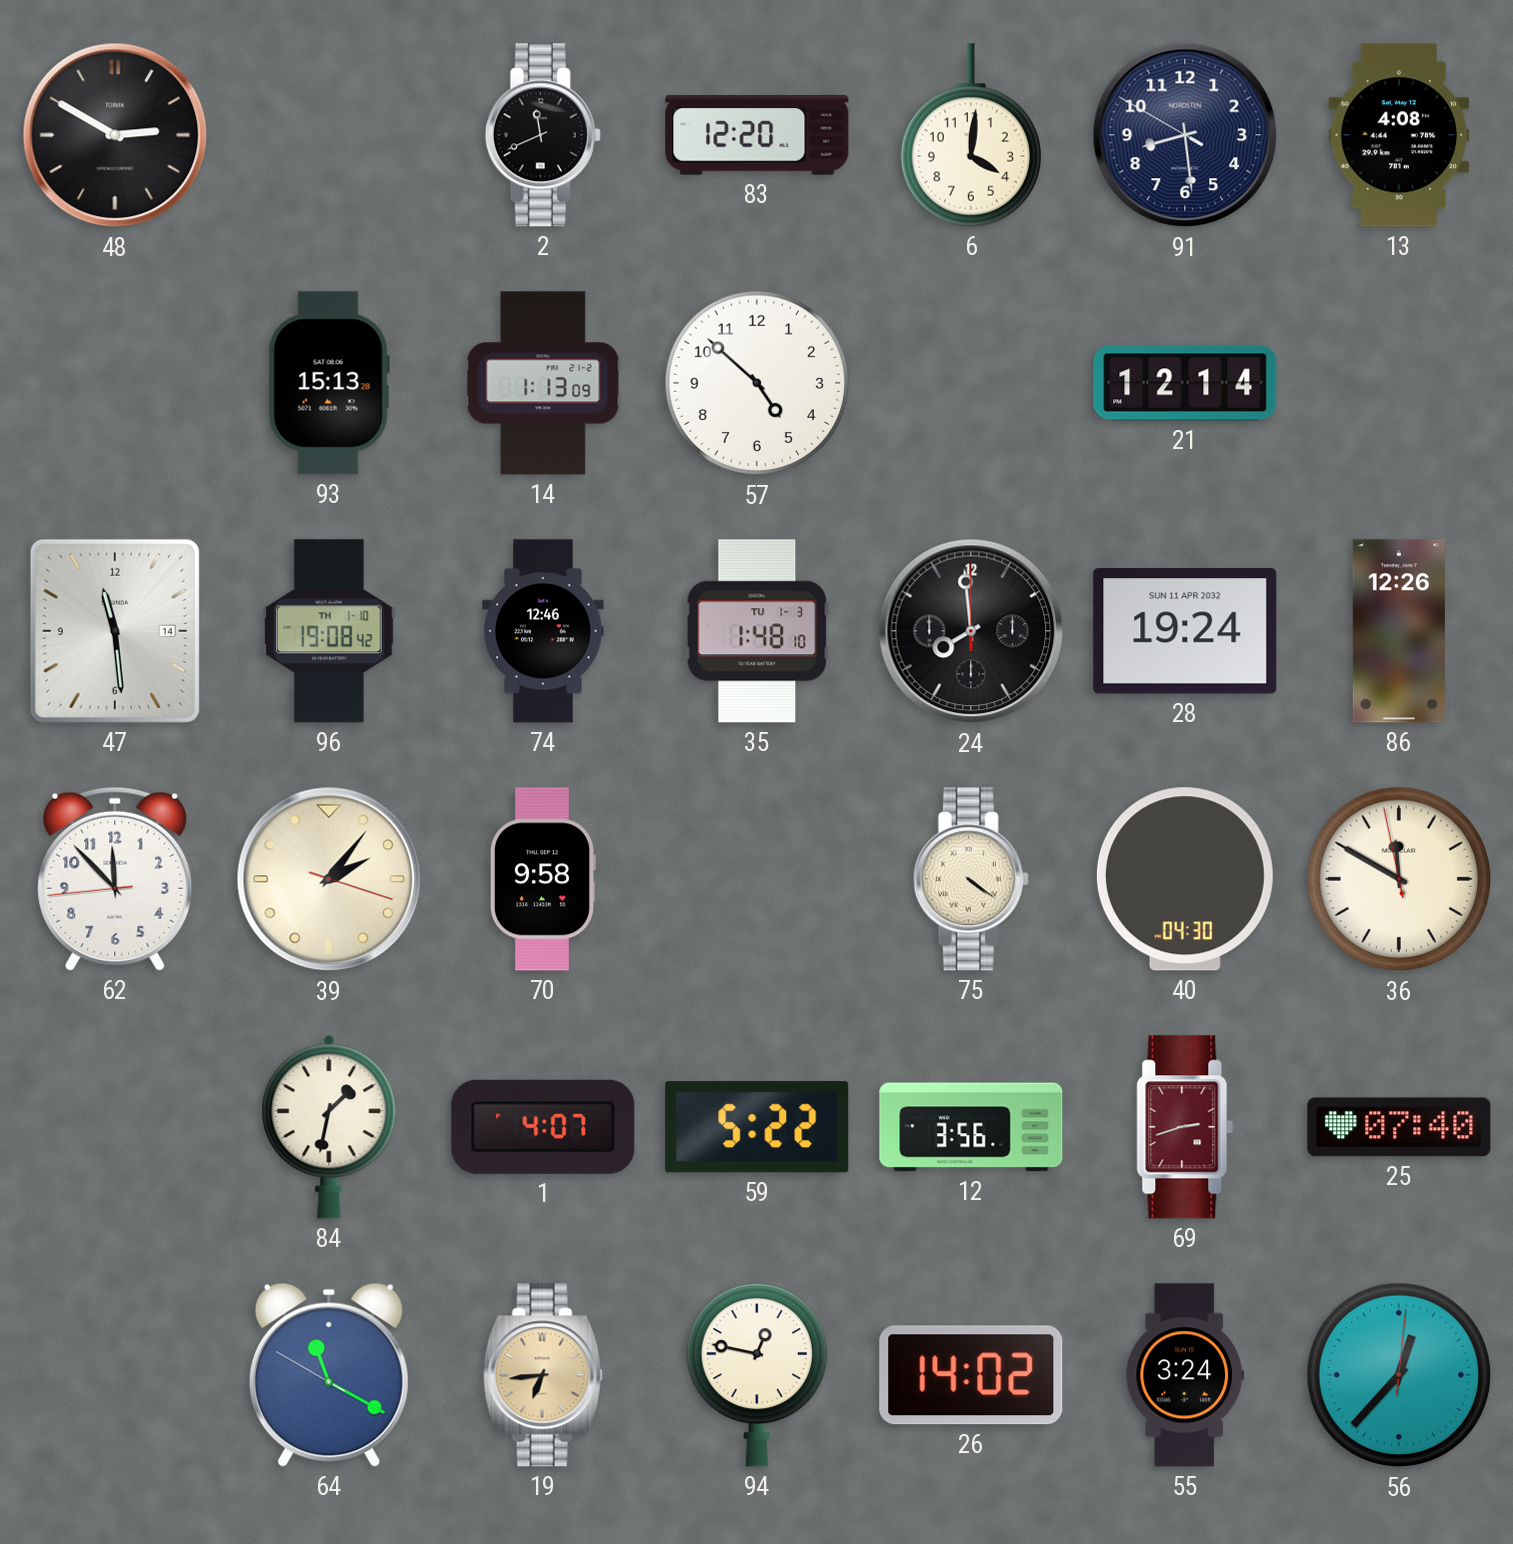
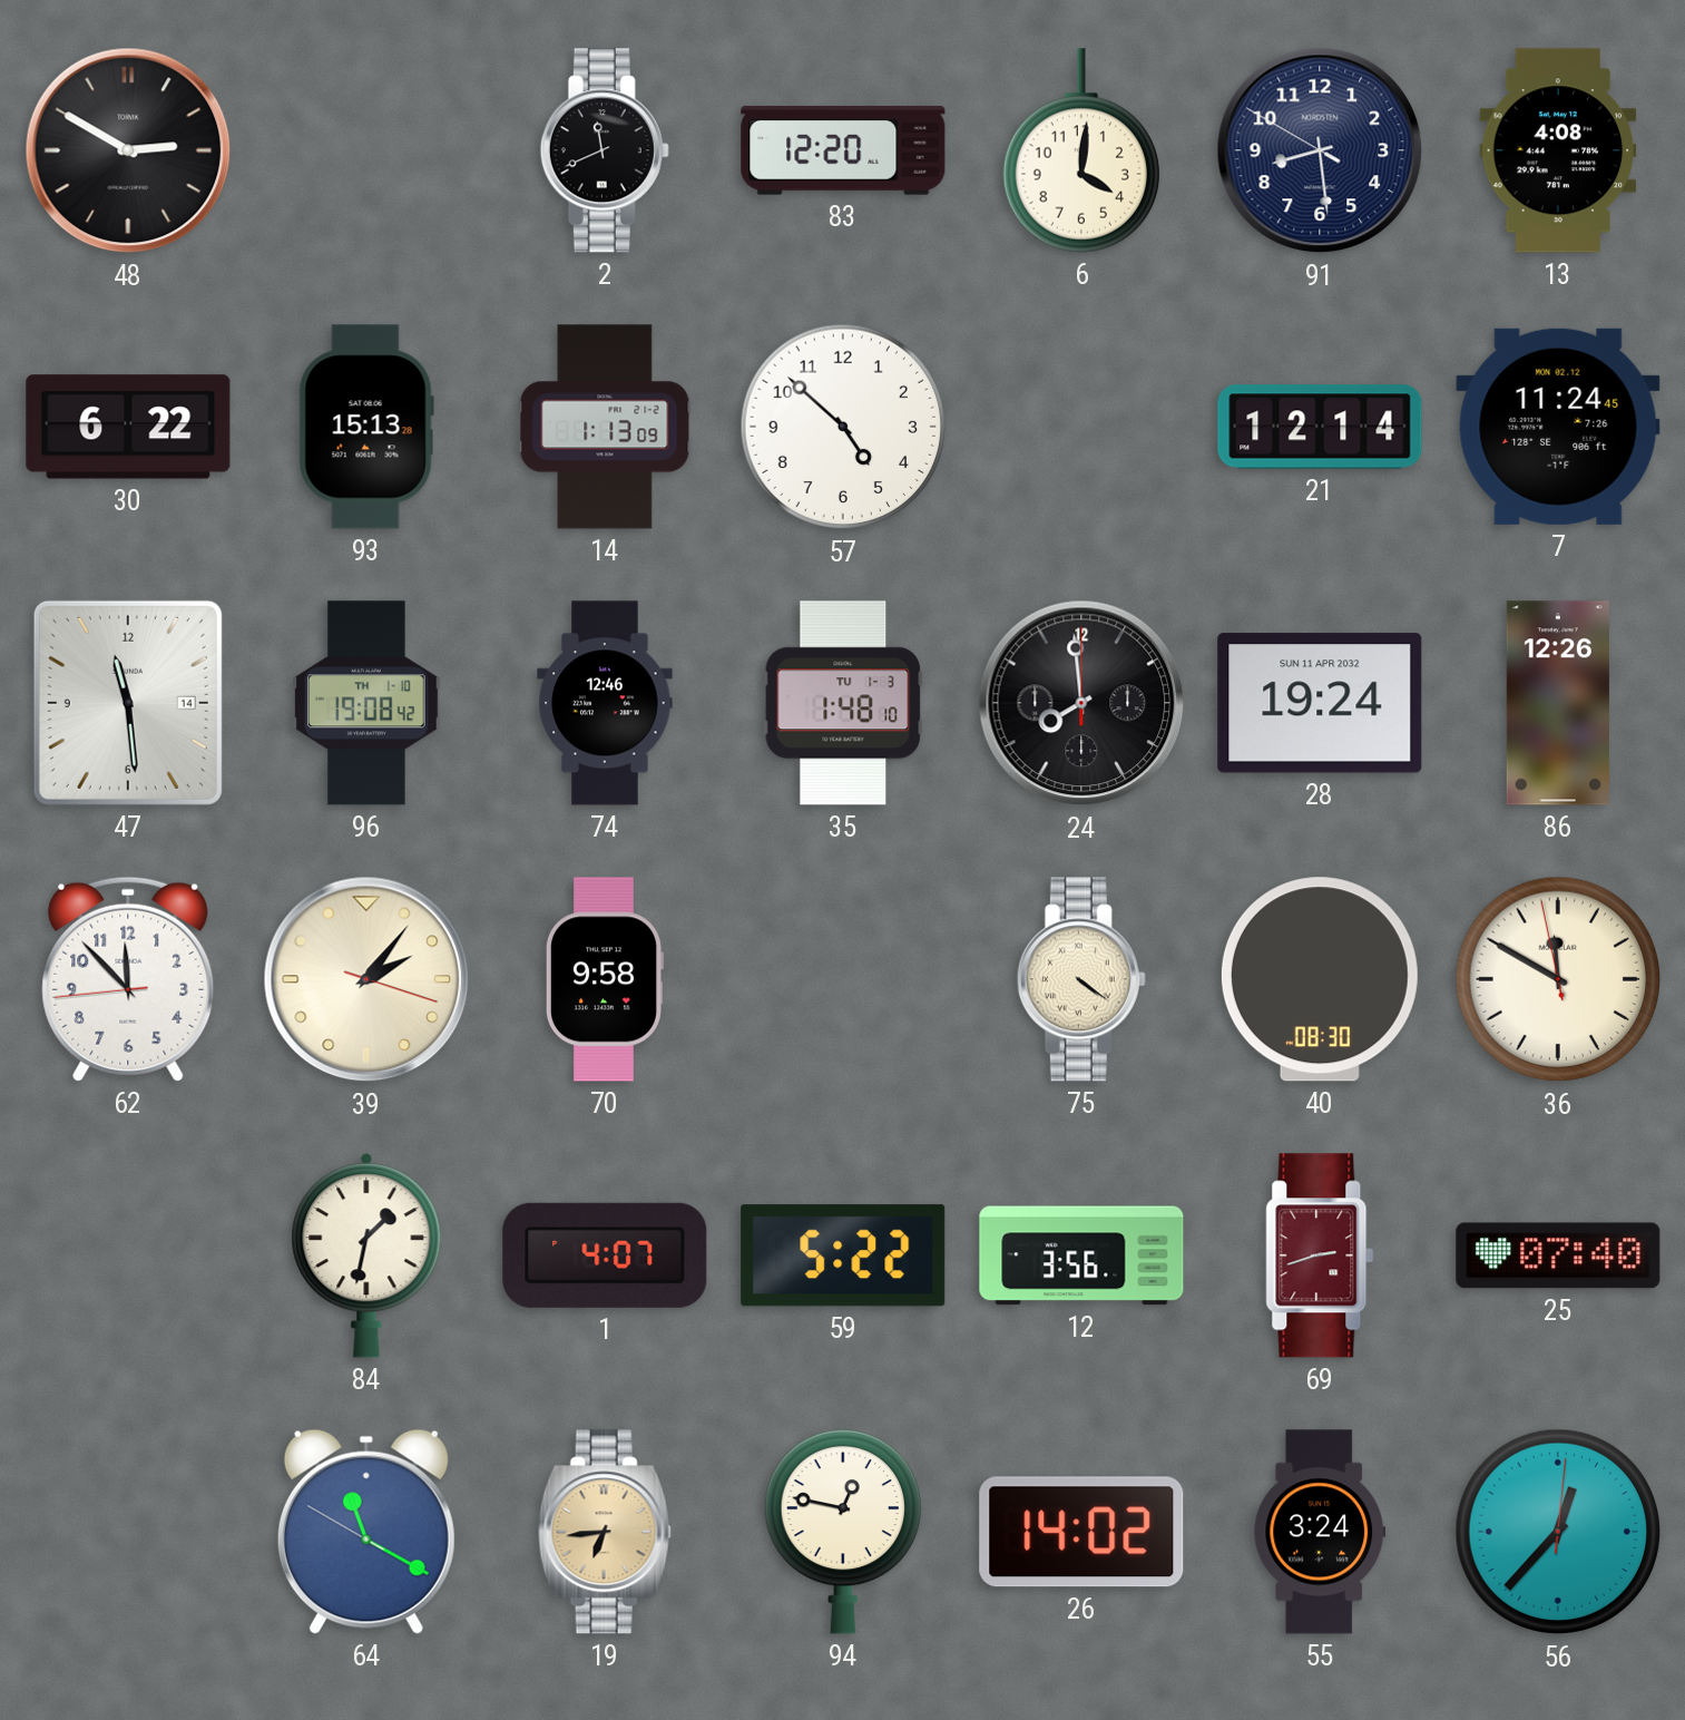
30: none -> 6:22
7: none -> 11:24
40: 04:30 -> 08:30
